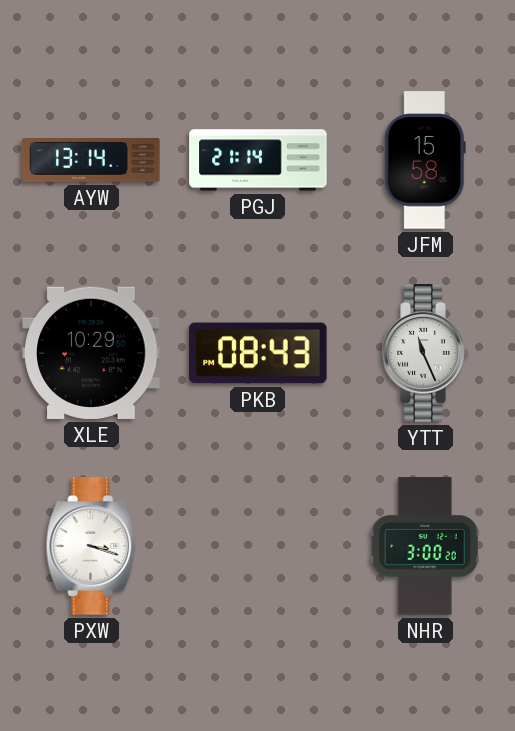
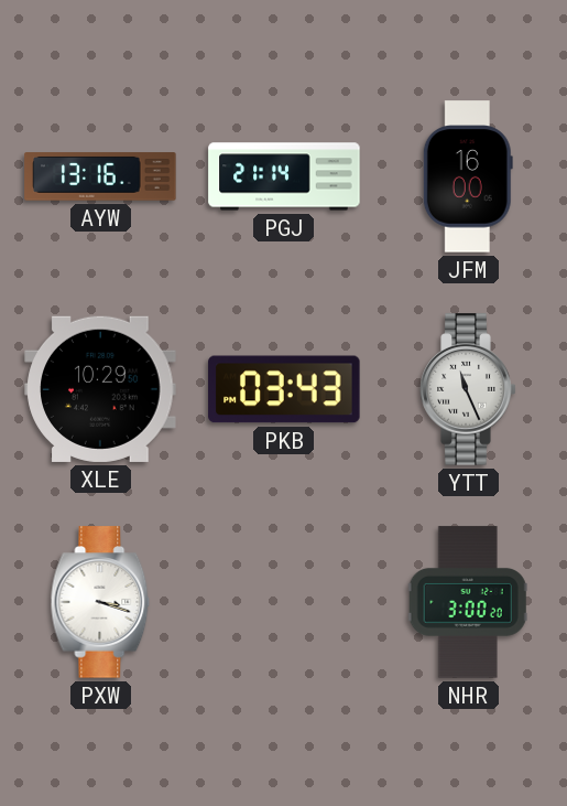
AYW: 13:14 -> 13:16
JFM: 15:58 -> 16:00
PKB: 08:43 -> 03:43
